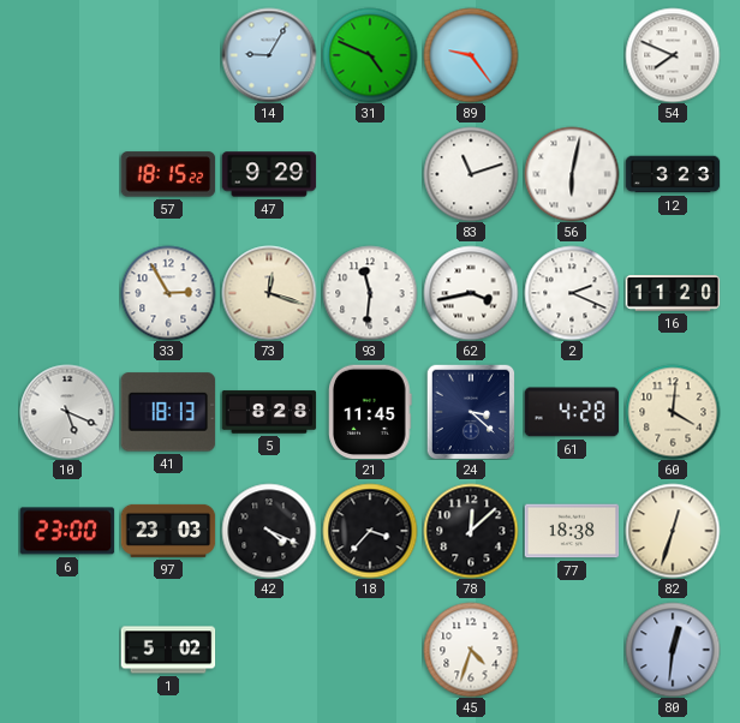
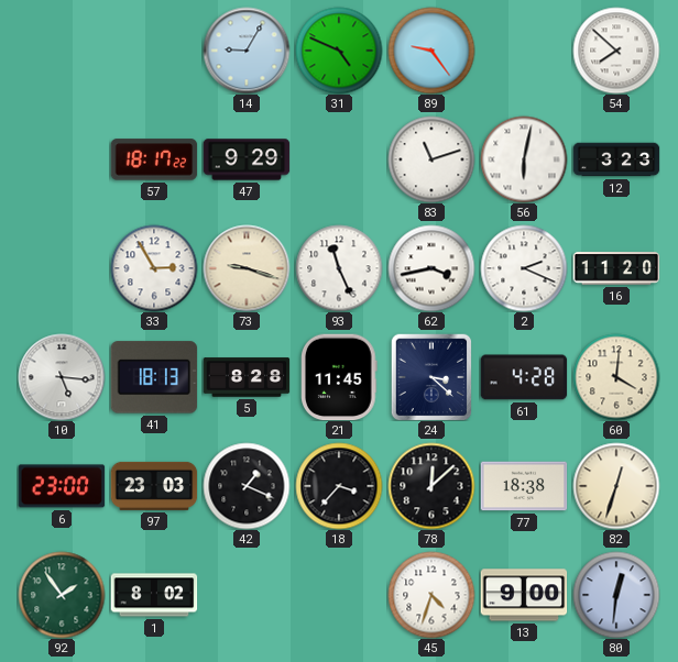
54: 7:49 -> 7:52
57: 18:15 -> 18:17
73: 12:18 -> 9:18
93: 11:31 -> 11:26
10: 5:19 -> 5:16
42: 4:19 -> 1:19
92: none -> 1:54
1: 5:02 -> 8:02
13: none -> 9:00
